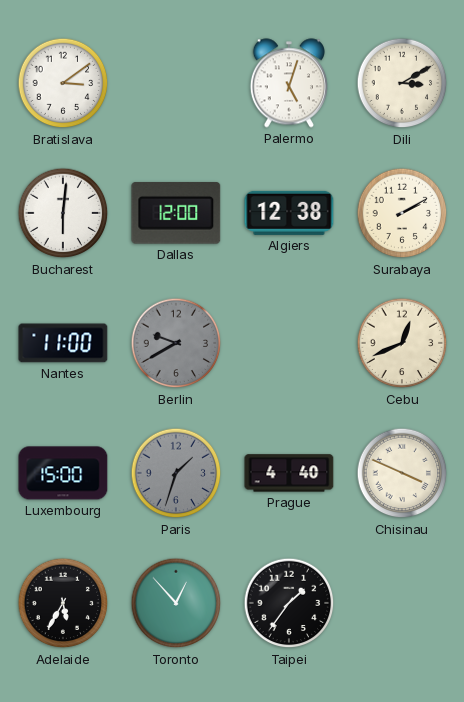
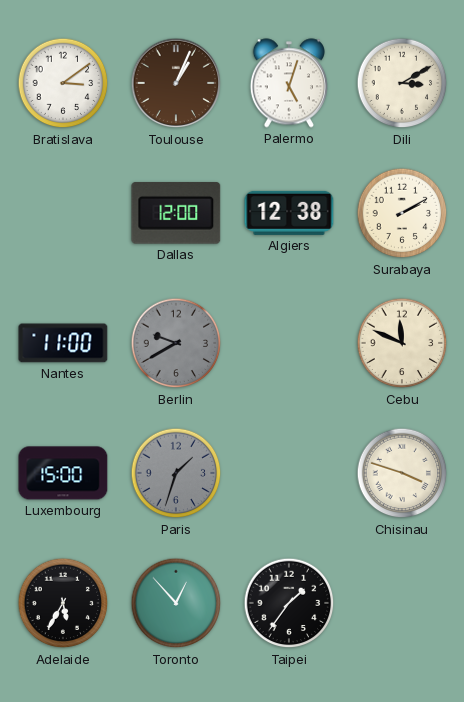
Toulouse: none -> 1:04
Bucharest: 6:01 -> none
Cebu: 12:41 -> 11:49
Prague: 4:40 -> none
Chisinau: 3:49 -> 3:48
